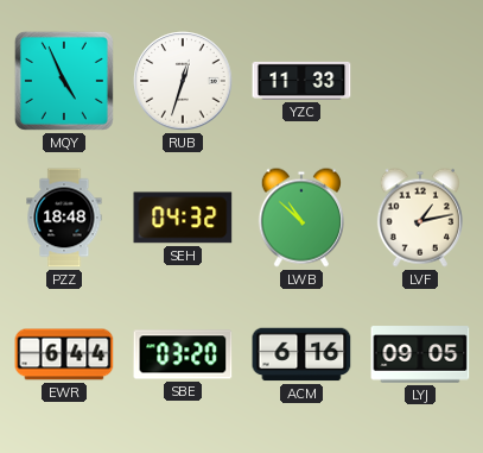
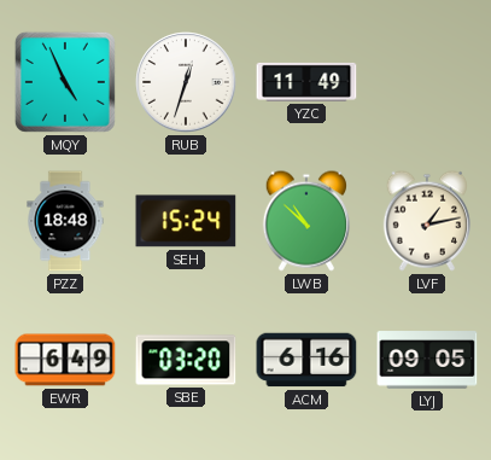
YZC: 11:33 -> 11:49
SEH: 04:32 -> 15:24
EWR: 6:44 -> 6:49
